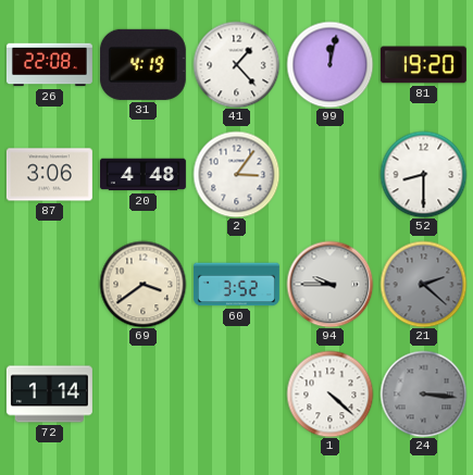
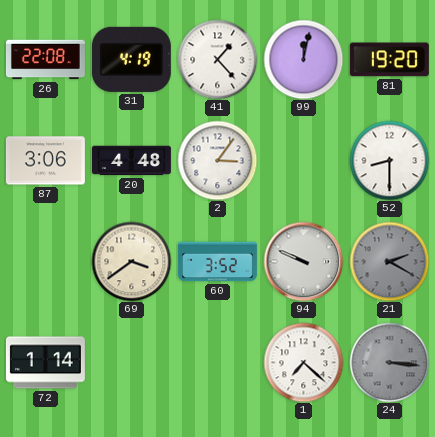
94: 9:45 -> 9:49
21: 2:22 -> 2:20
1: 4:22 -> 7:22
